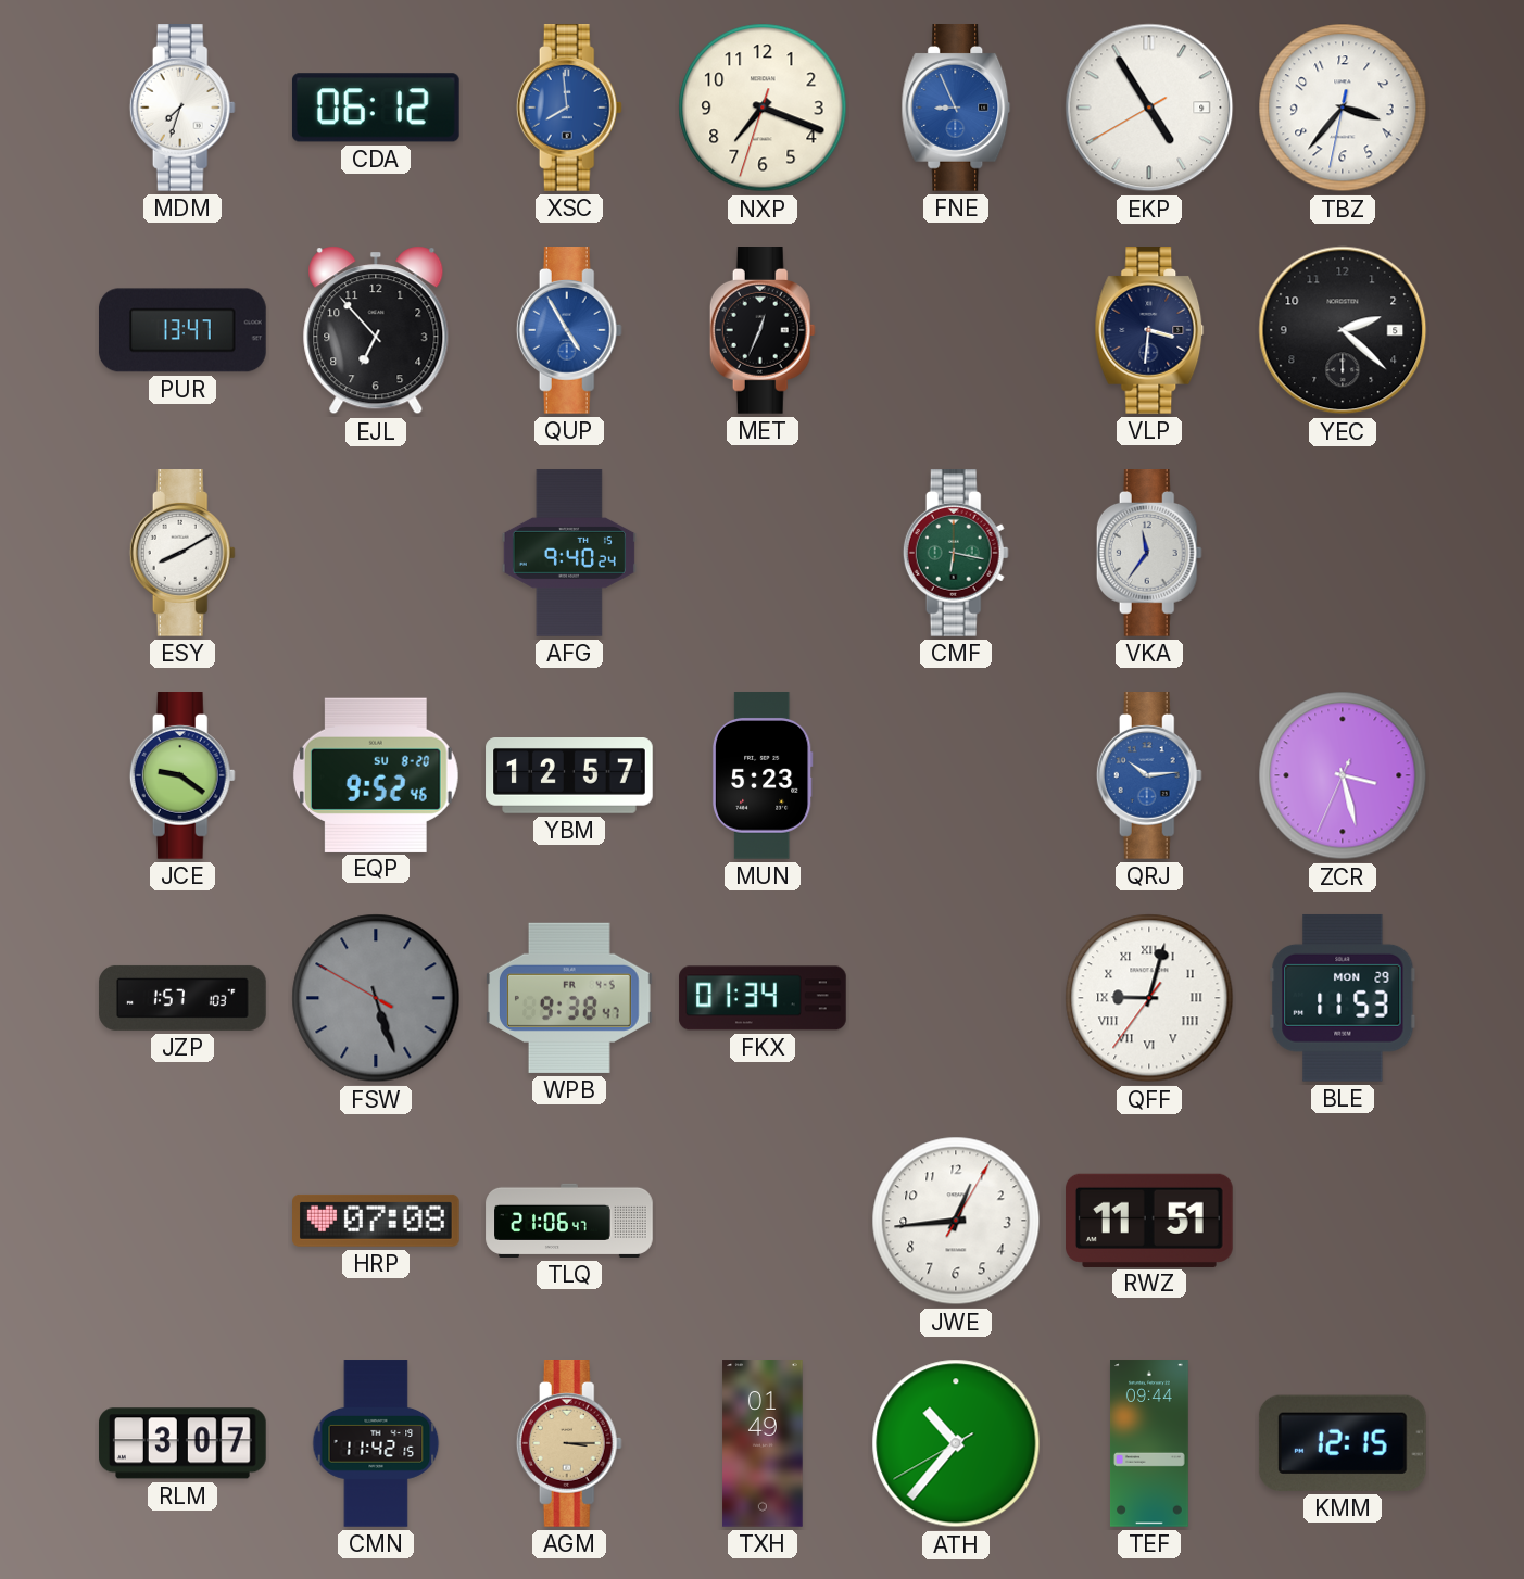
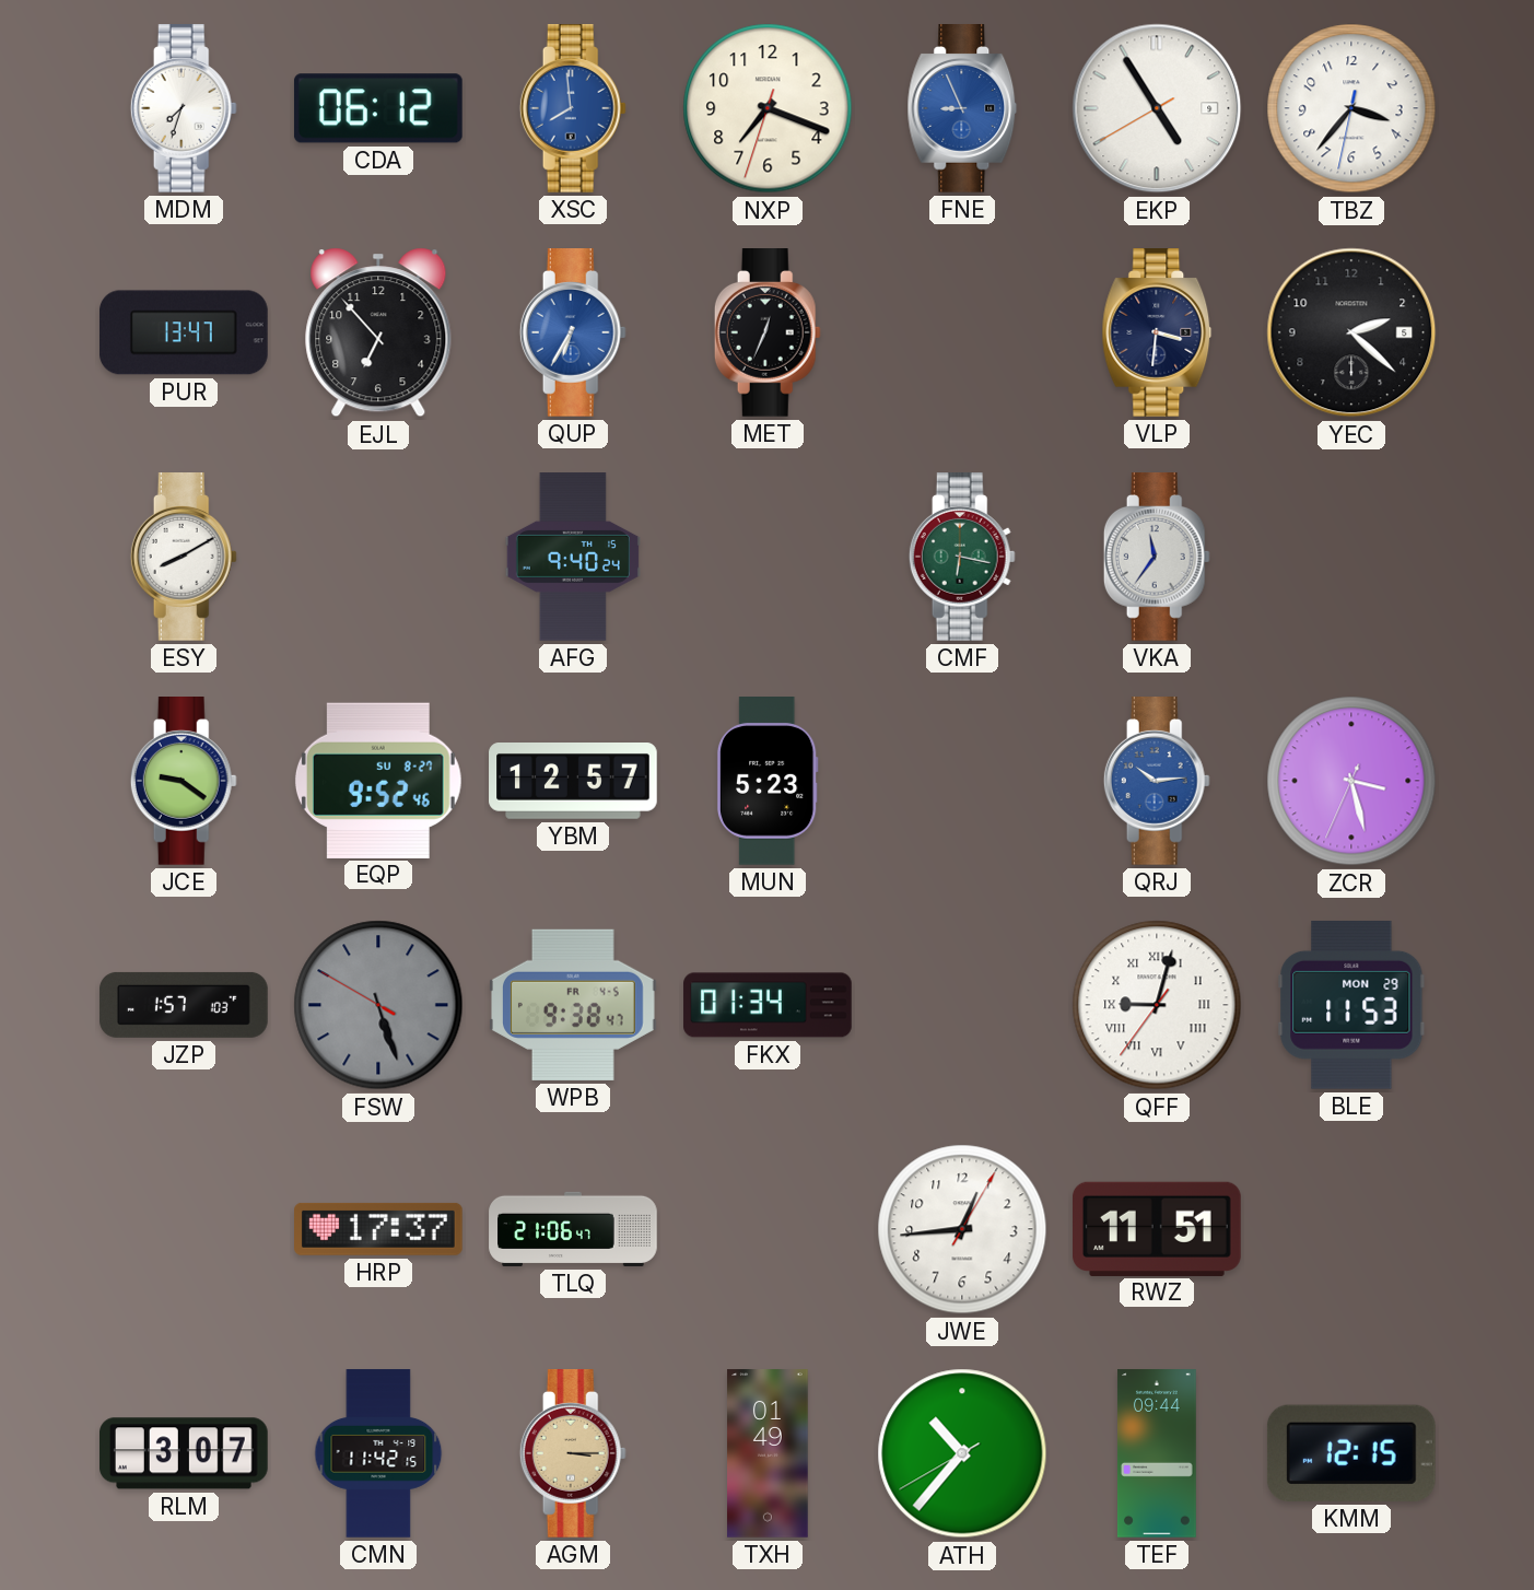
QUP: 4:55 -> 6:35
EQP date: SU 8-20 -> SU 8-27
HRP: 07:08 -> 17:37
